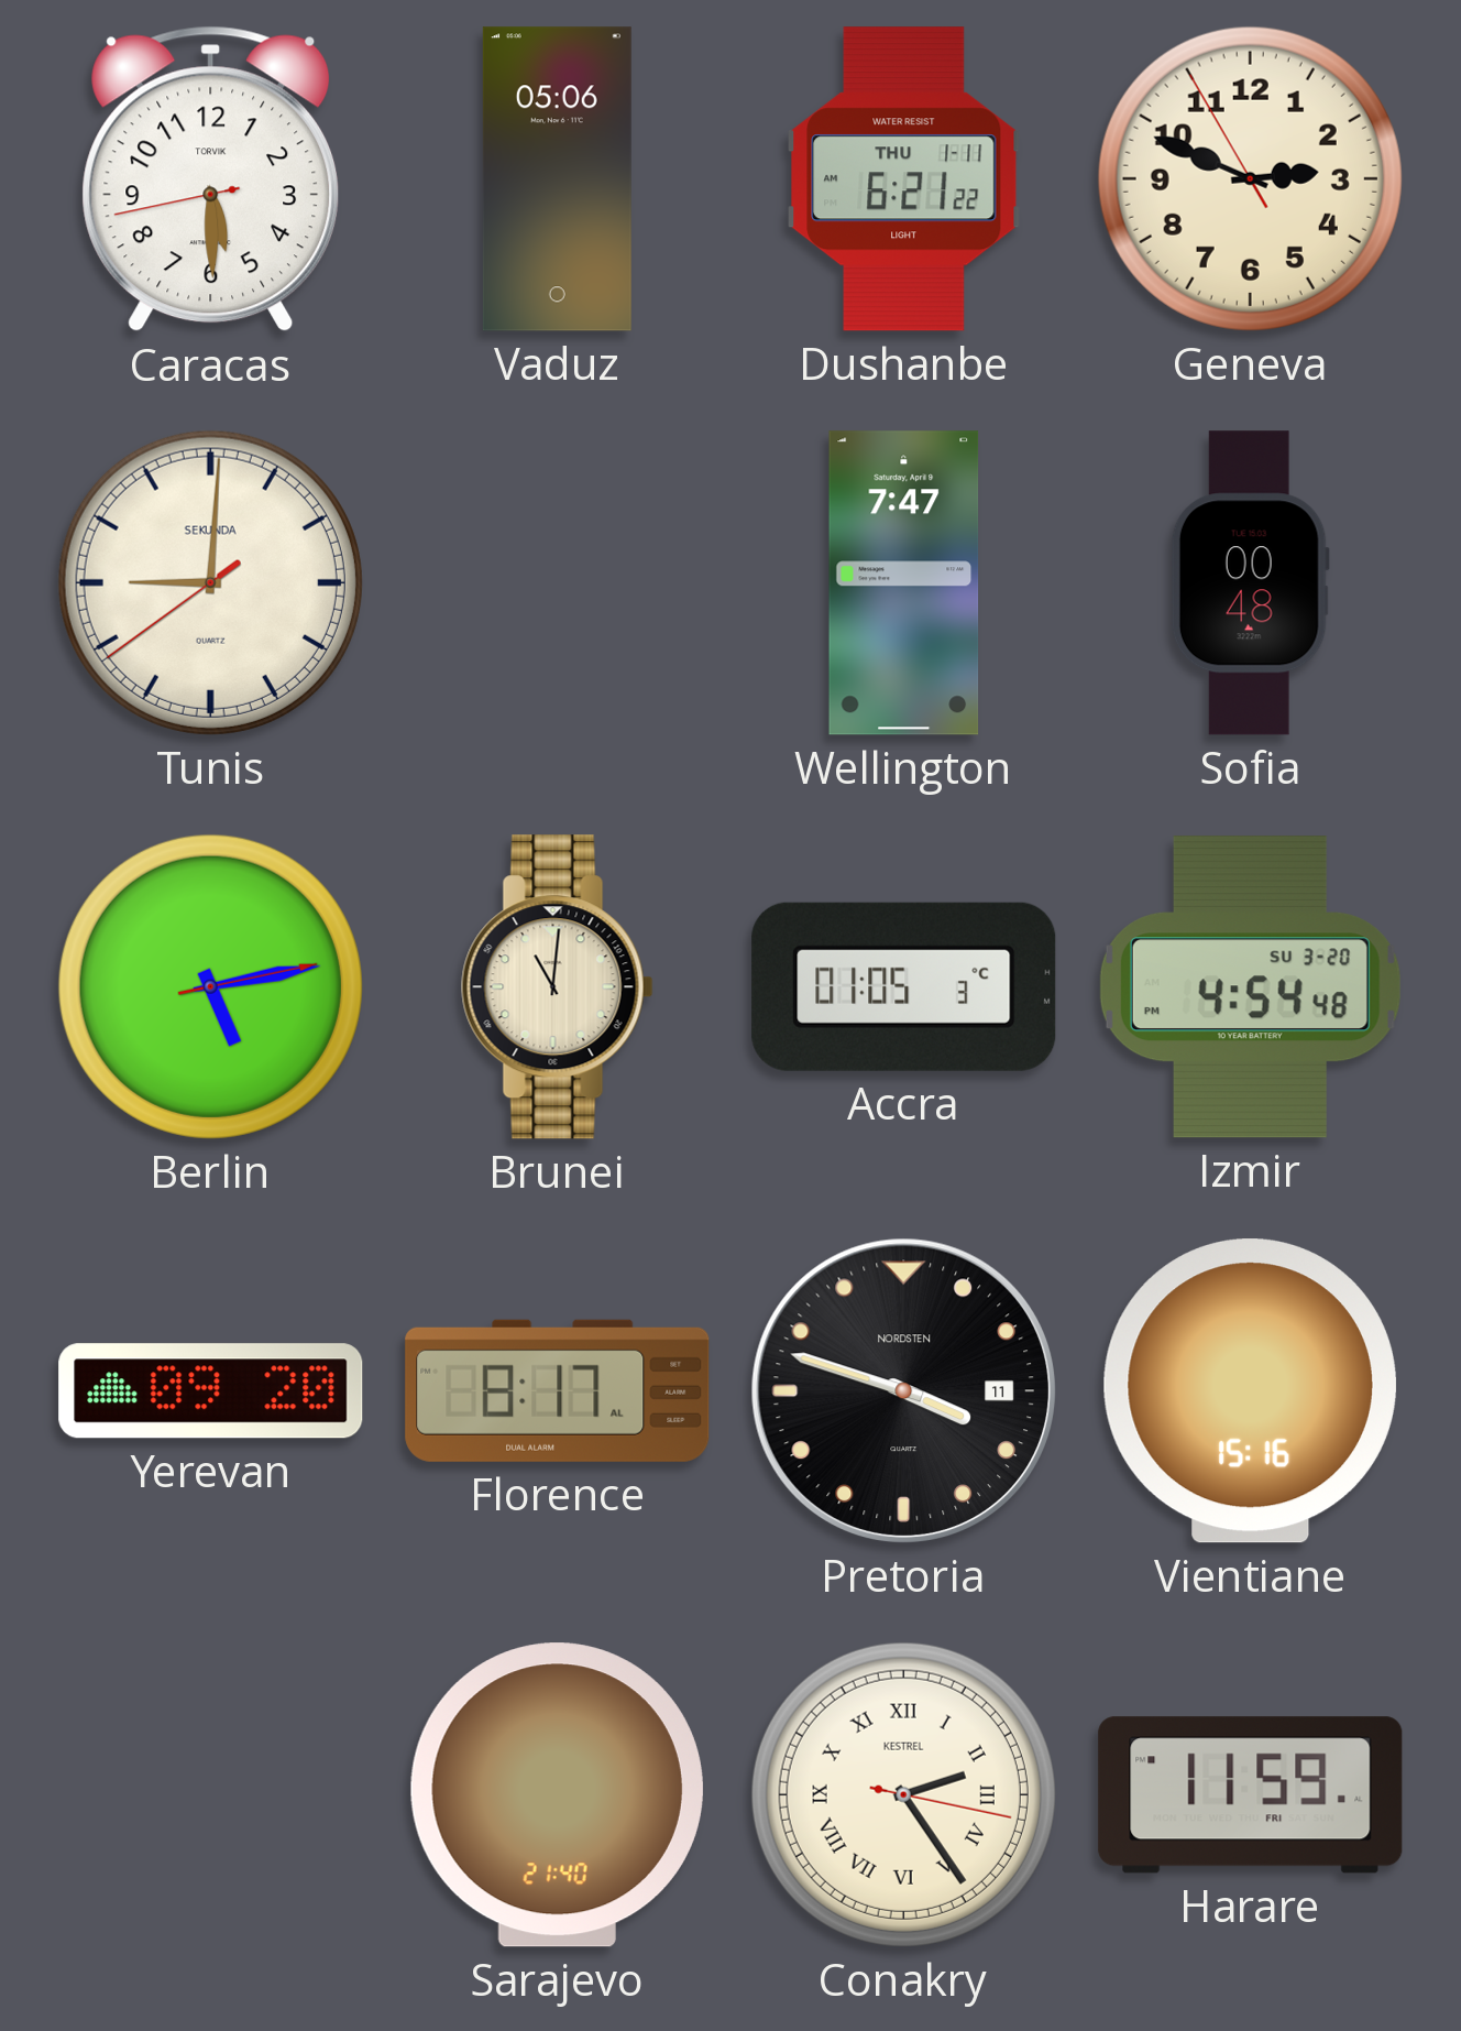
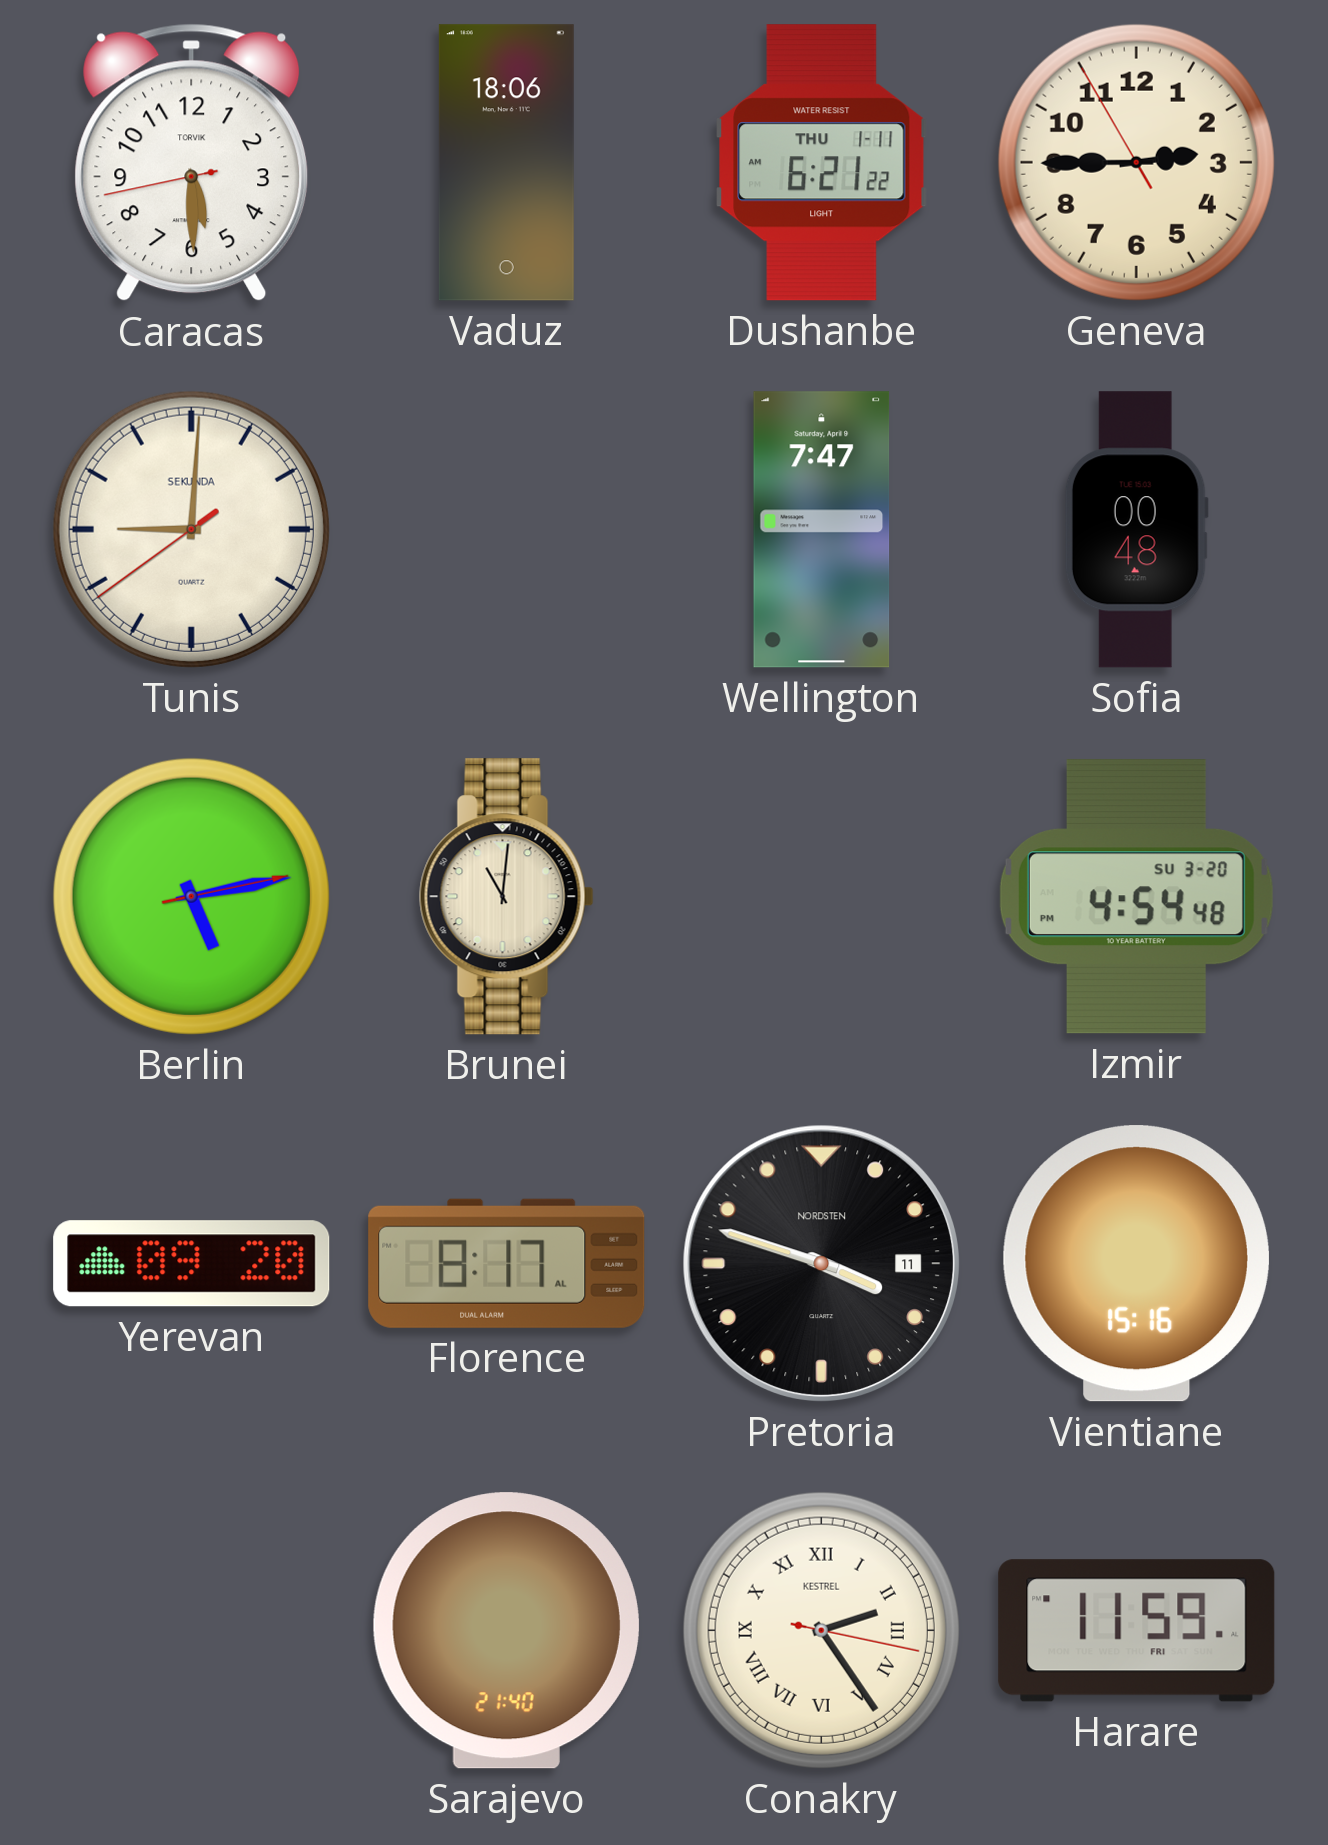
Vaduz: 05:06 -> 18:06
Geneva: 2:48 -> 2:44
Accra: 01:05 -> none
